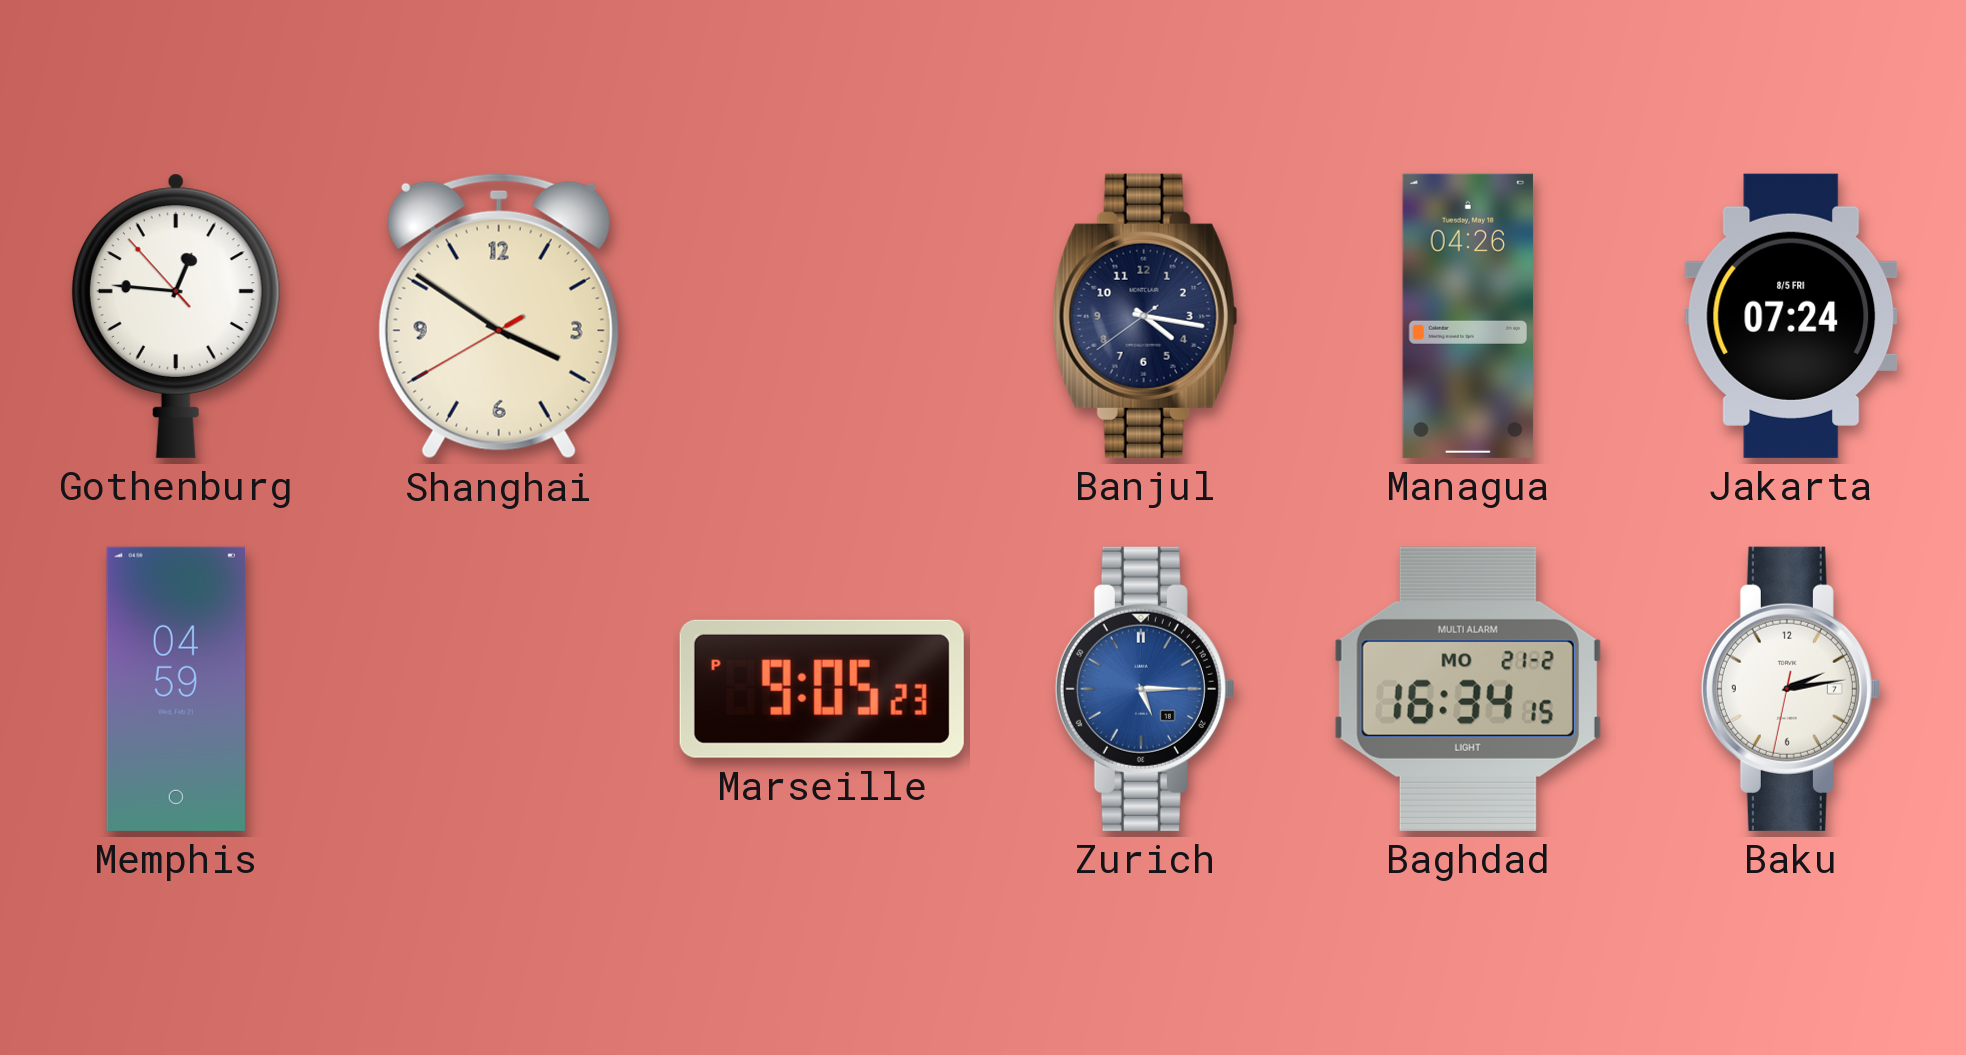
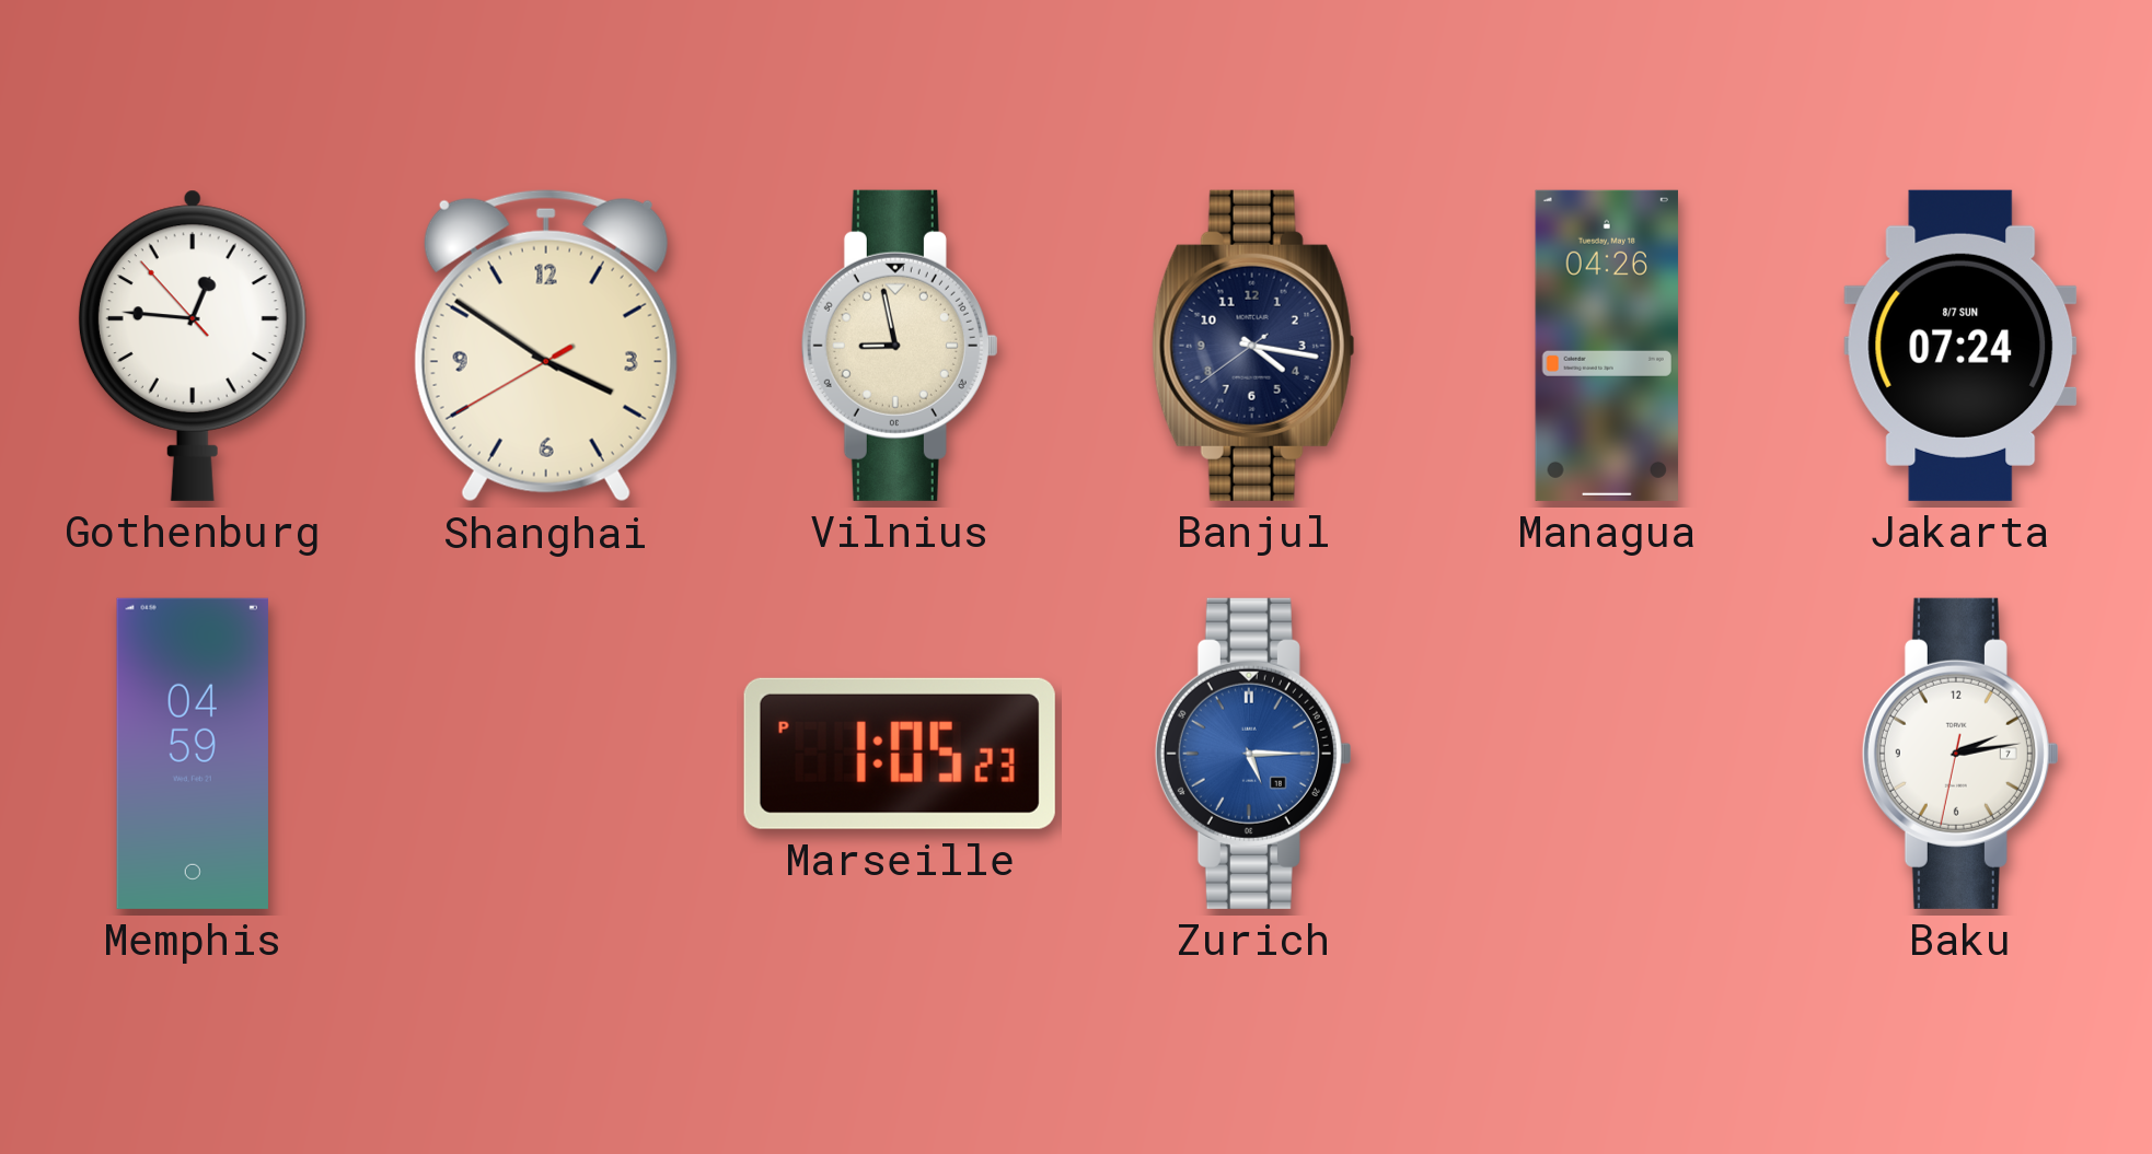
Vilnius: none -> 8:58
Jakarta date: 8/5 FRI -> 8/7 SUN
Marseille: 9:05 -> 1:05
Baghdad: 16:34 -> none
